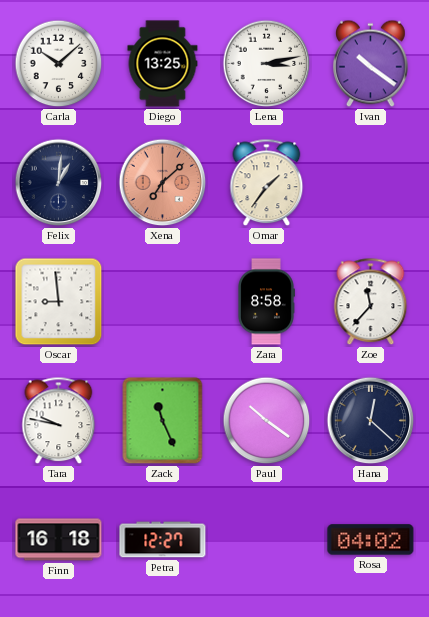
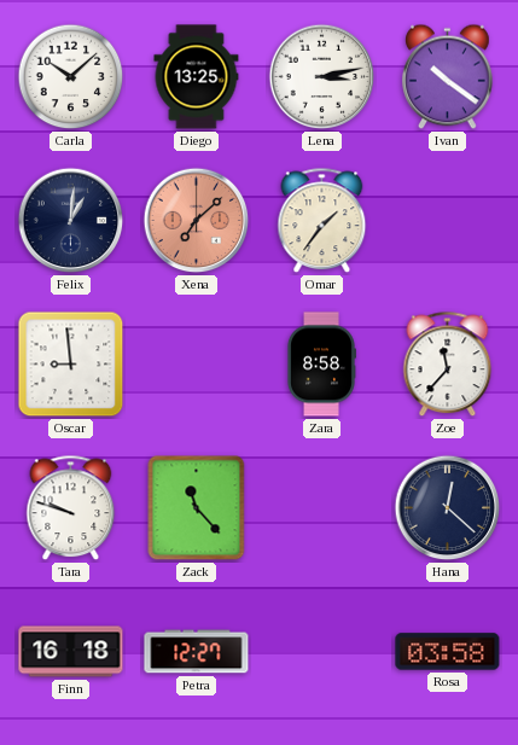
Tara: 9:47 -> 9:48
Zack: 11:26 -> 11:23
Paul: 10:21 -> none
Rosa: 04:02 -> 03:58
